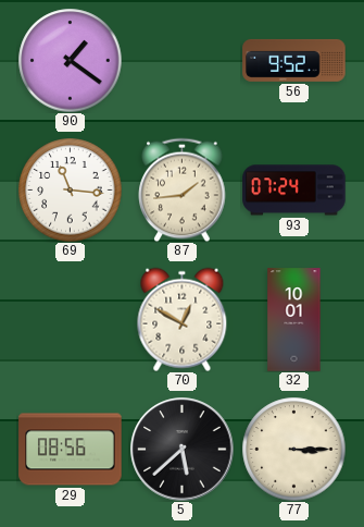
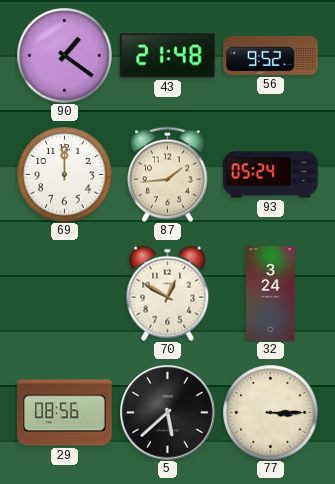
43: none -> 21:48
69: 11:16 -> 12:00
93: 07:24 -> 05:24
32: 10:01 -> 3:24
